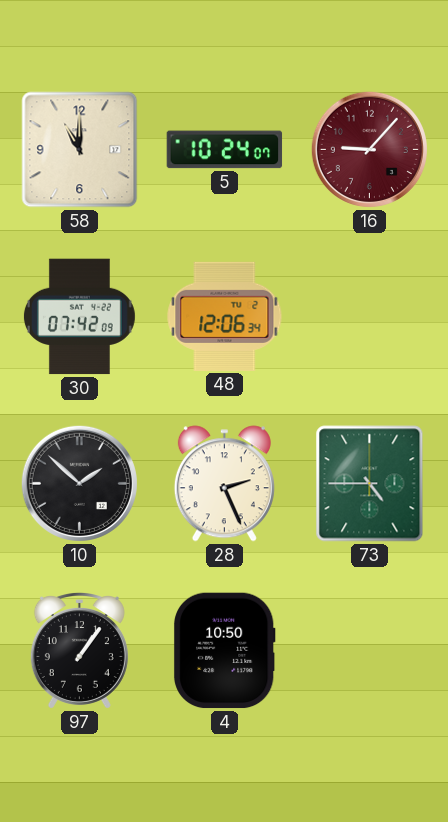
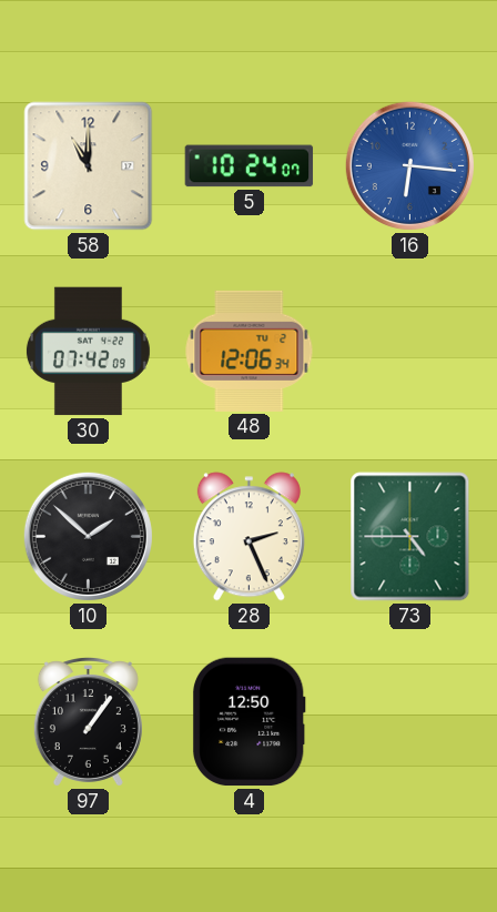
16: 9:07 -> 6:16
16 dial: burgundy -> blue
4: 10:50 -> 12:50
